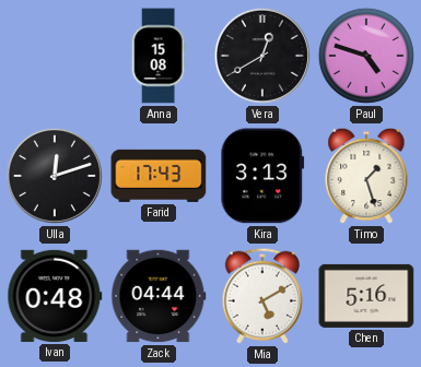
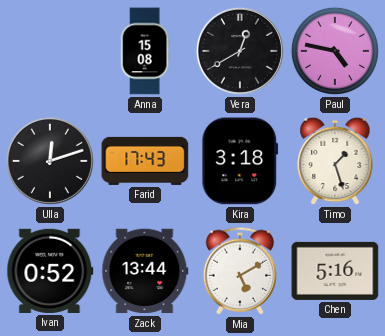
Paul: 4:48 -> 4:47
Kira: 3:13 -> 3:18
Ivan: 0:48 -> 0:52
Zack: 04:44 -> 13:44
